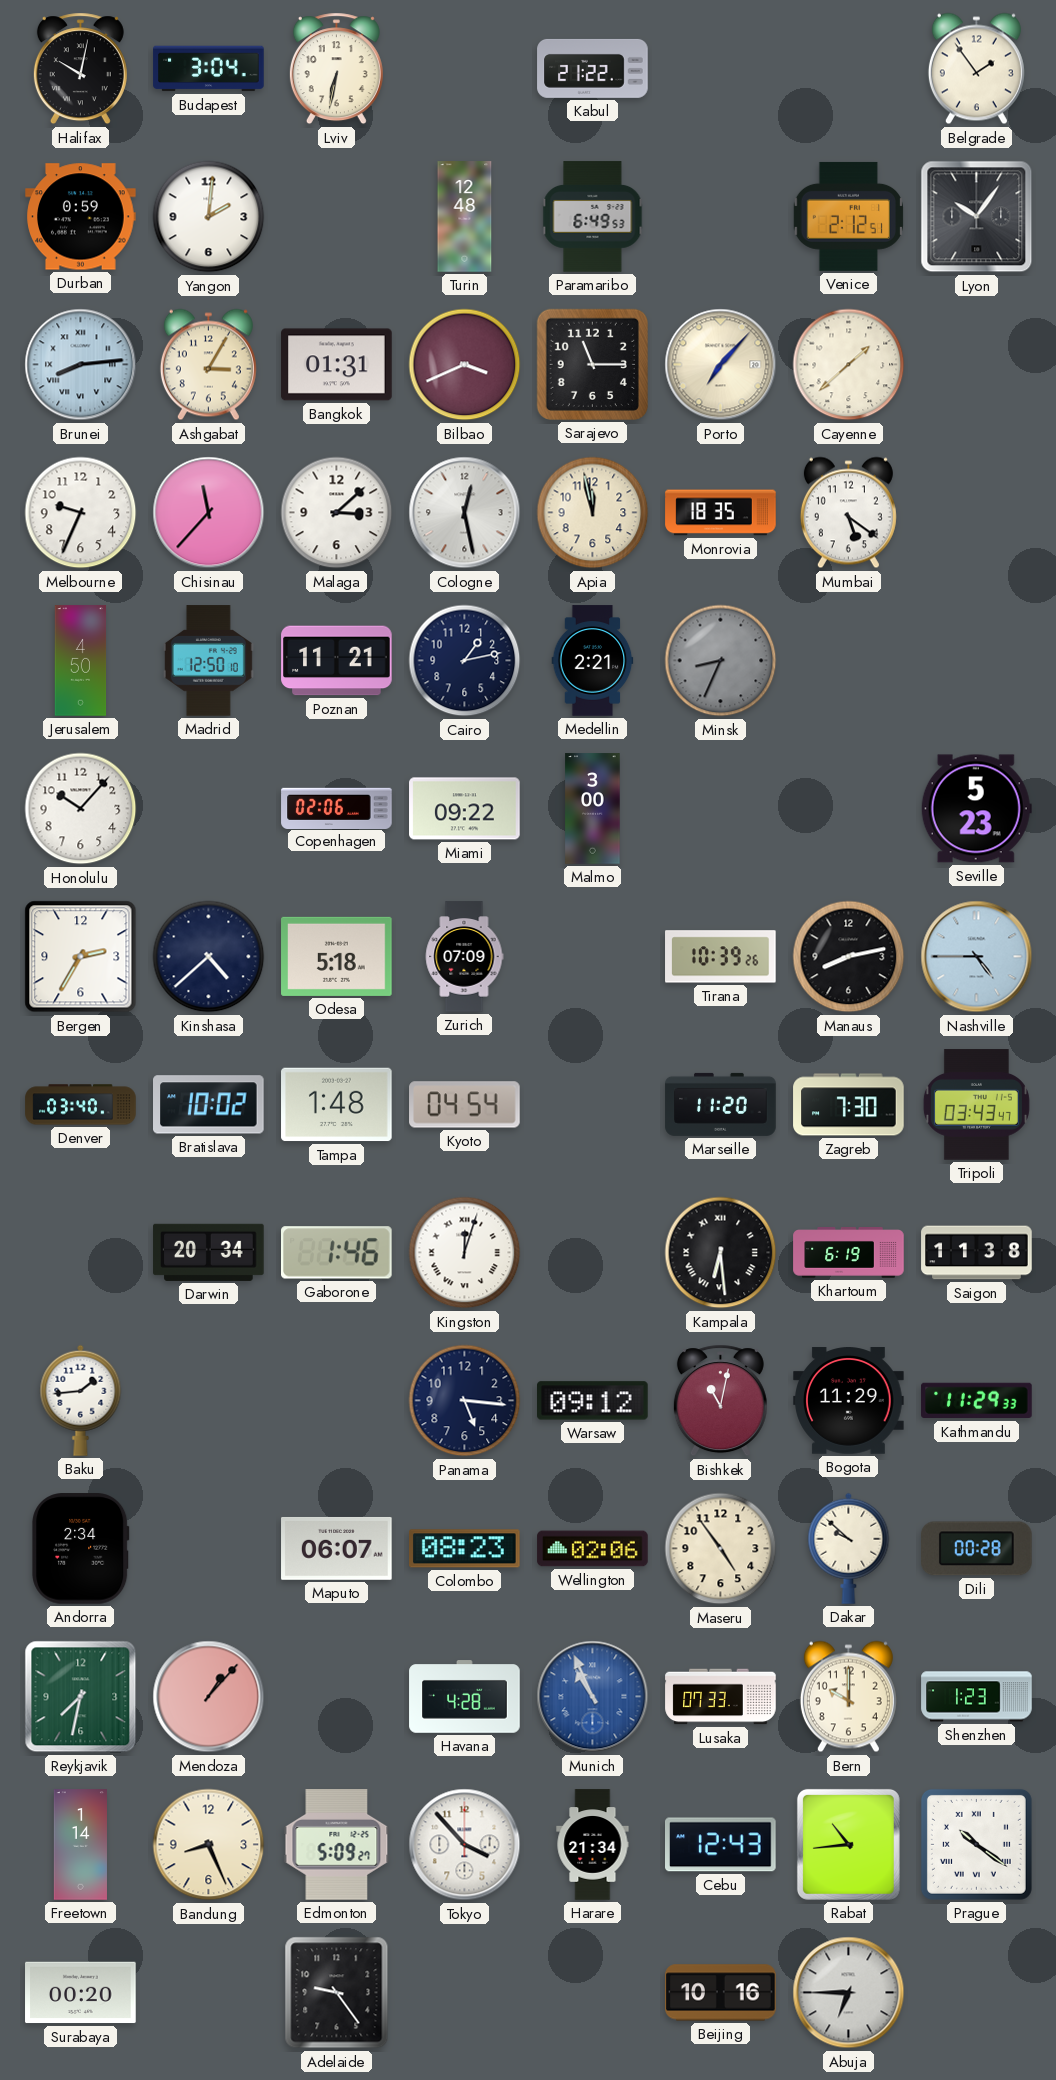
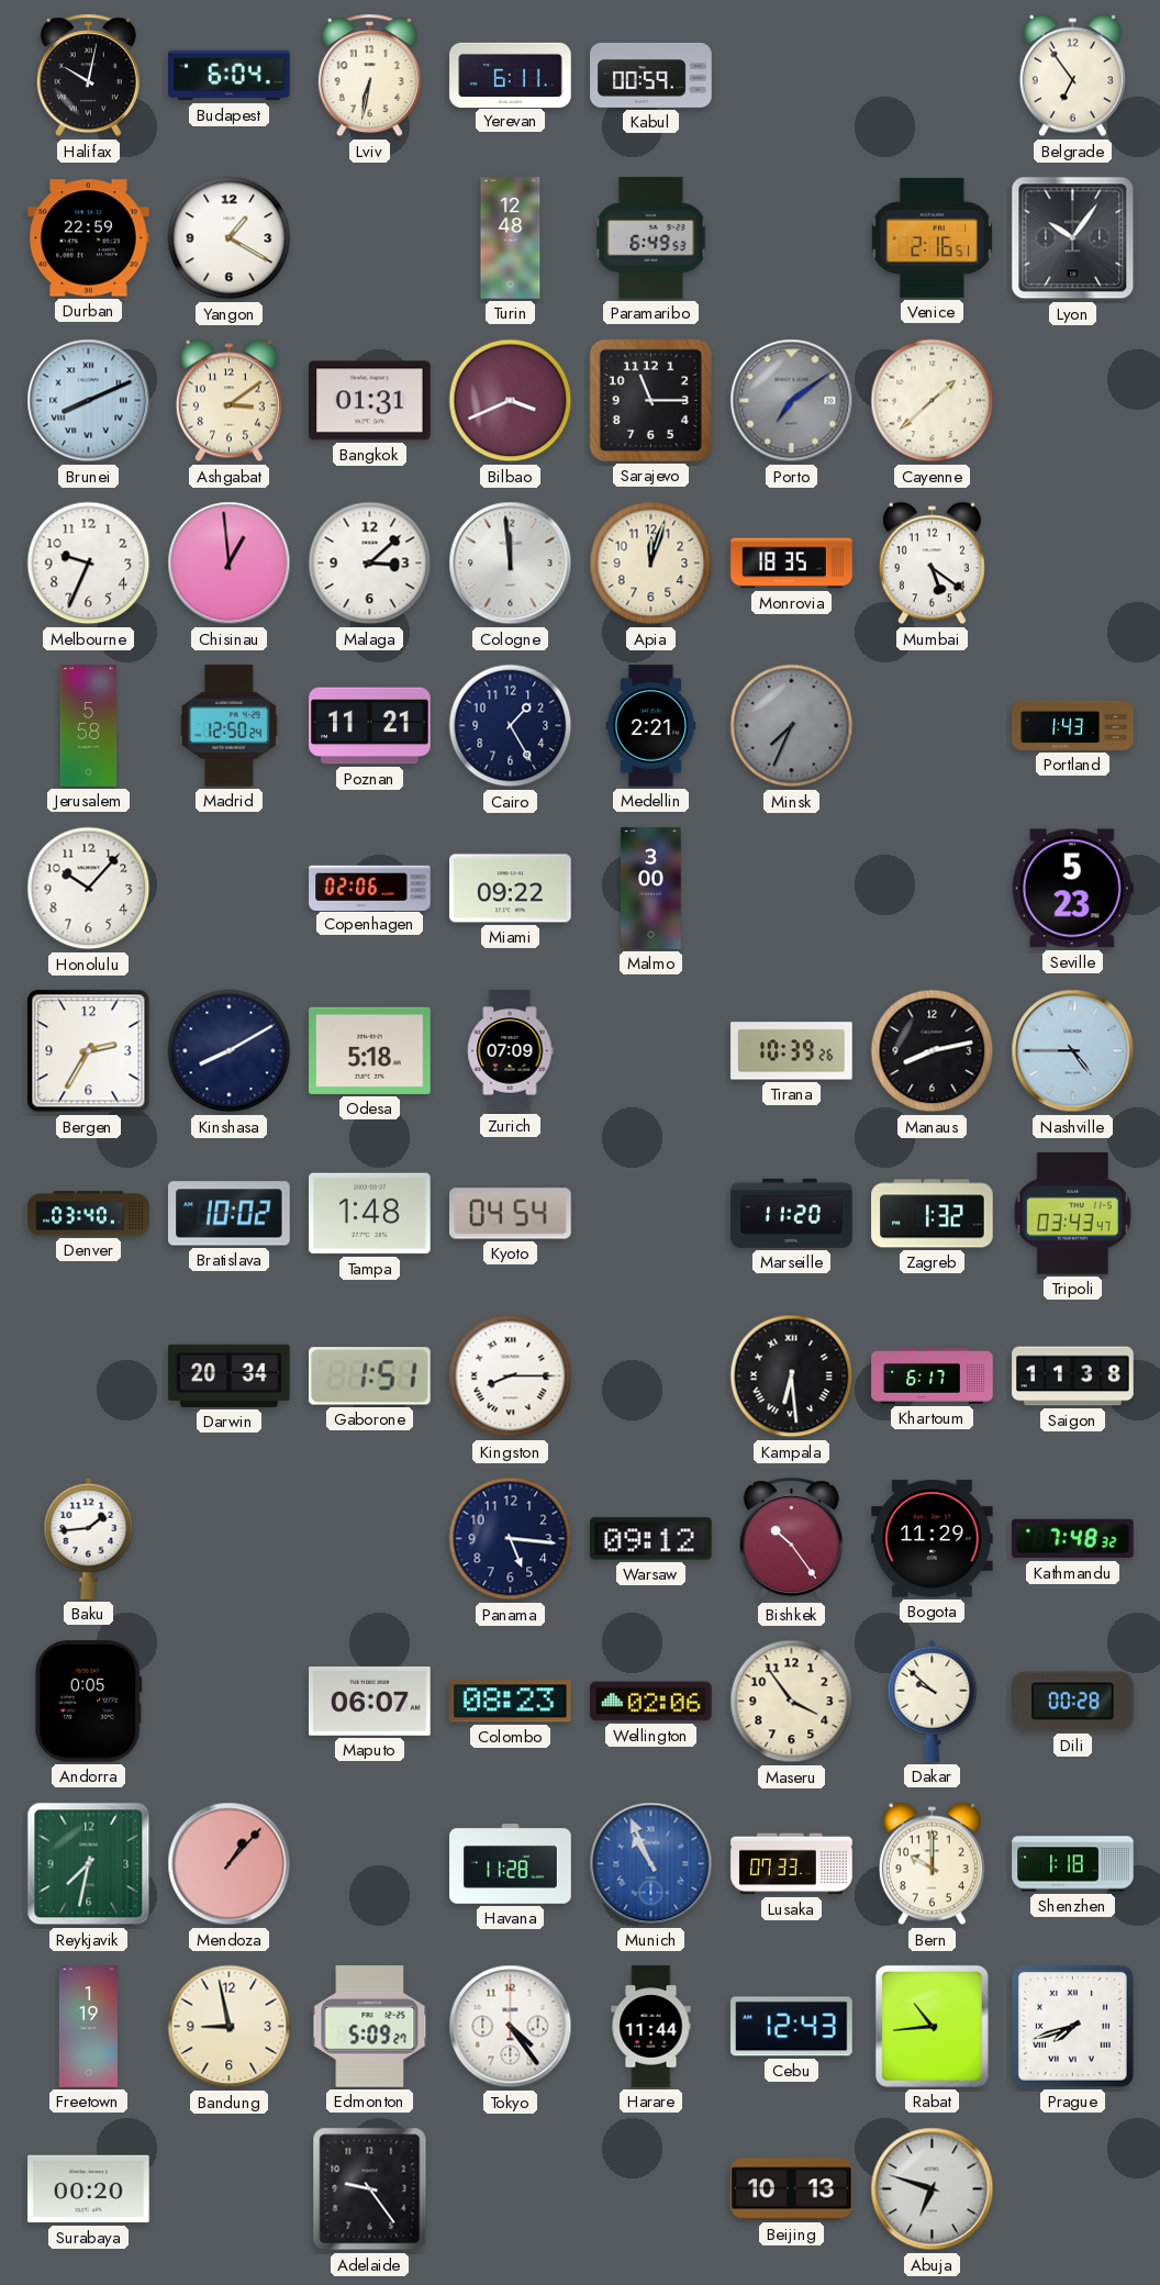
Budapest: 3:04 -> 6:04
Yerevan: none -> 6:11
Kabul: 21:22 -> 00:59
Belgrade: 1:54 -> 6:54
Durban: 0:59 -> 22:59
Yangon: 2:01 -> 1:20
Venice: 2:12 -> 2:16
Brunei: 8:14 -> 8:11
Ashgabat: 3:05 -> 3:09
Porto: 7:07 -> 7:09
Porto dial: cream -> grey
Chisinau: 11:37 -> 12:59
Cologne: 12:28 -> 11:59
Apia: 11:58 -> 12:03
Jerusalem: 4:50 -> 5:58
Madrid: 12:50:10 -> 12:50:24
Cairo: 1:13 -> 1:25
Minsk: 8:34 -> 7:34
Portland: none -> 1:43
Kinshasa: 4:38 -> 8:10
Zagreb: 7:30 -> 1:32
Gaborone: 1:46 -> 1:51
Kingston: 12:03 -> 8:15
Khartoum: 6:19 -> 6:17
Bishkek: 11:02 -> 10:24
Kathmandu: 11:29 -> 7:48
Andorra: 2:34 -> 0:05
Maseru: 4:54 -> 3:54
Havana: 4:28 -> 11:28
Shenzhen: 1:23 -> 1:18
Freetown: 1:14 -> 1:19
Bandung: 8:26 -> 8:58
Tokyo: 3:53 -> 4:24
Harare: 21:34 -> 11:44
Prague: 10:21 -> 7:42
Beijing: 10:16 -> 10:13
Abuja: 6:45 -> 6:48
